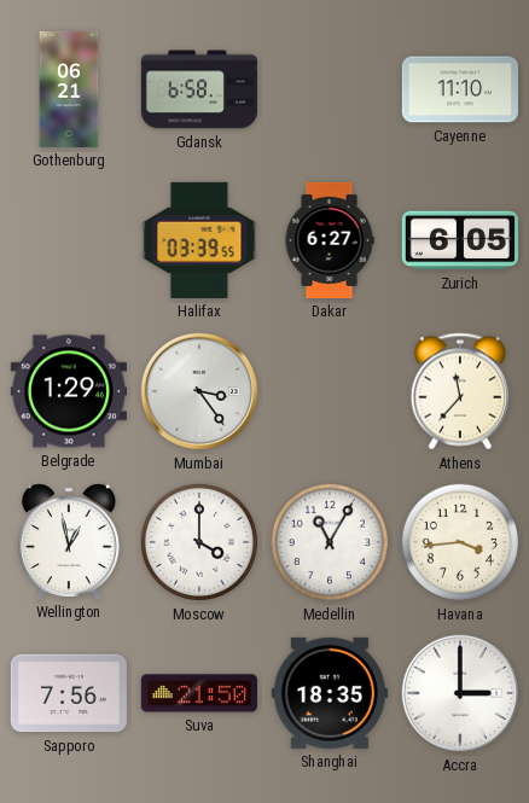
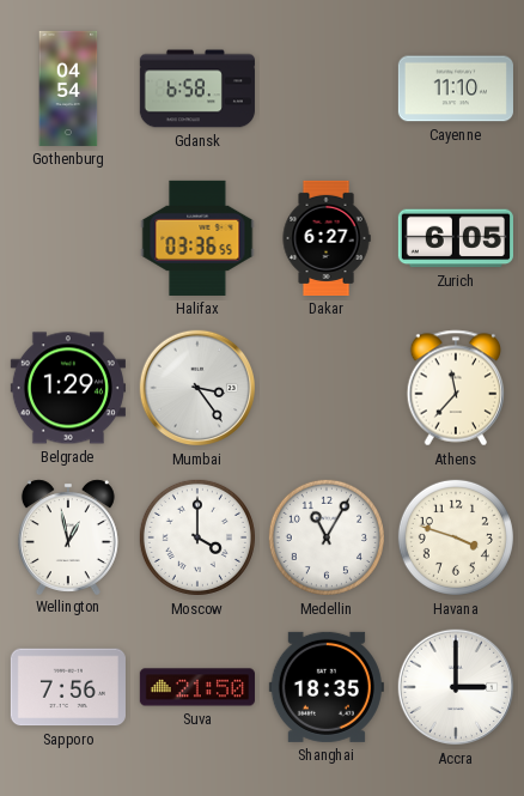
Gothenburg: 06:21 -> 04:54
Halifax: 03:39 -> 03:36
Havana: 3:44 -> 3:48
